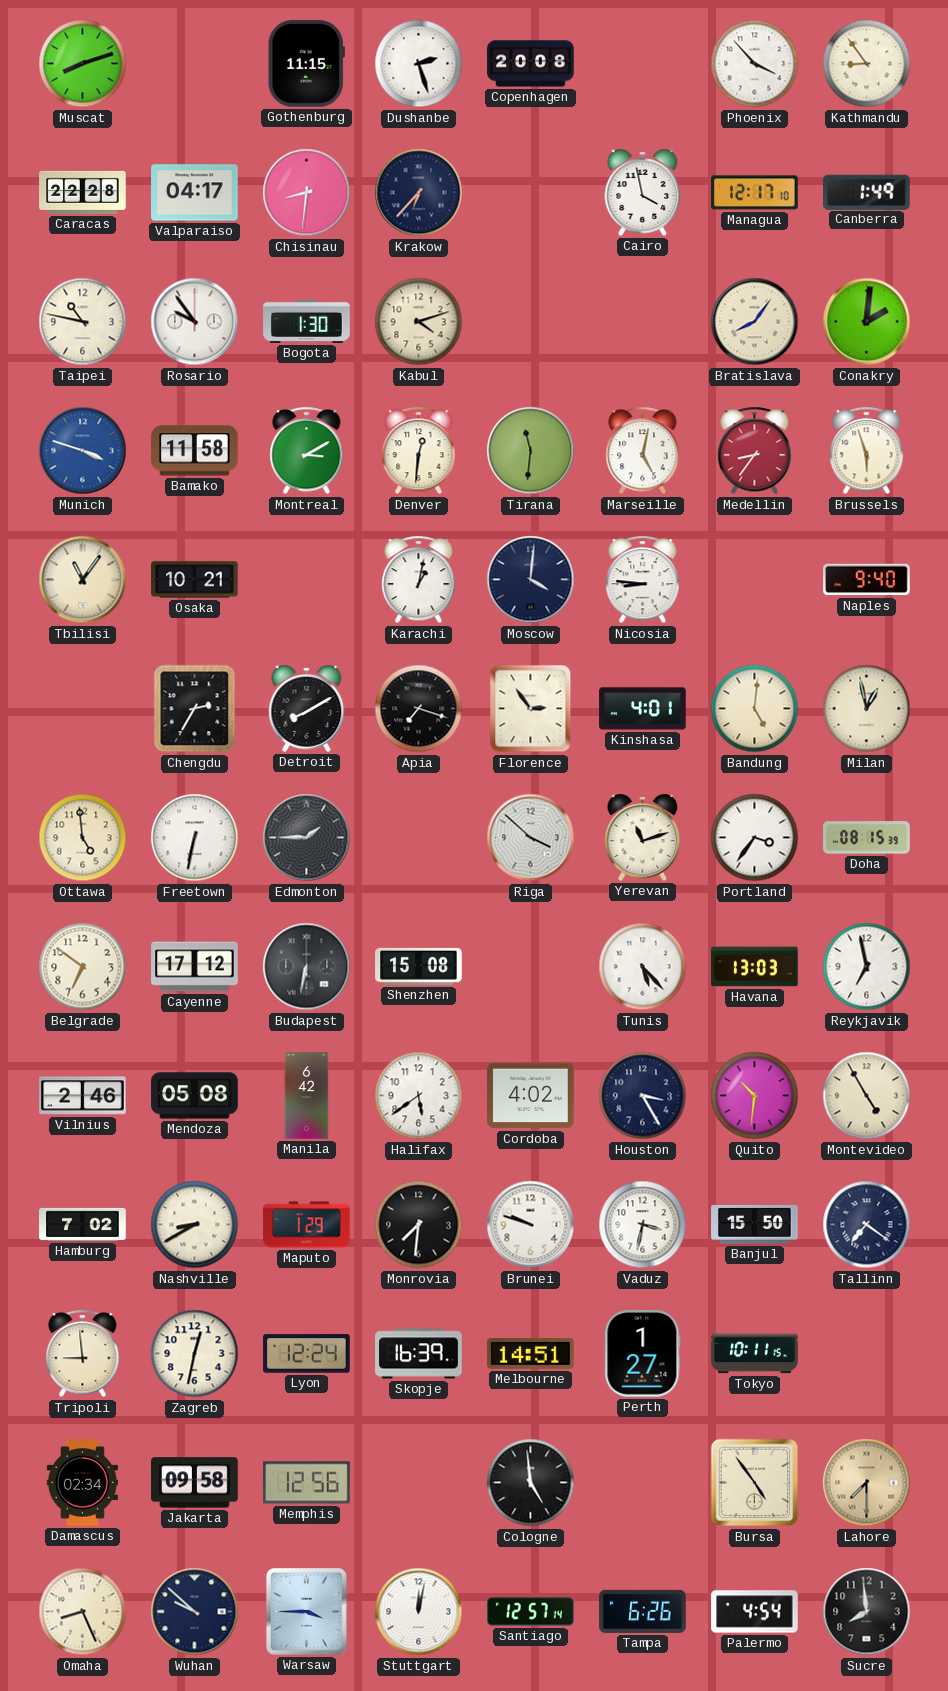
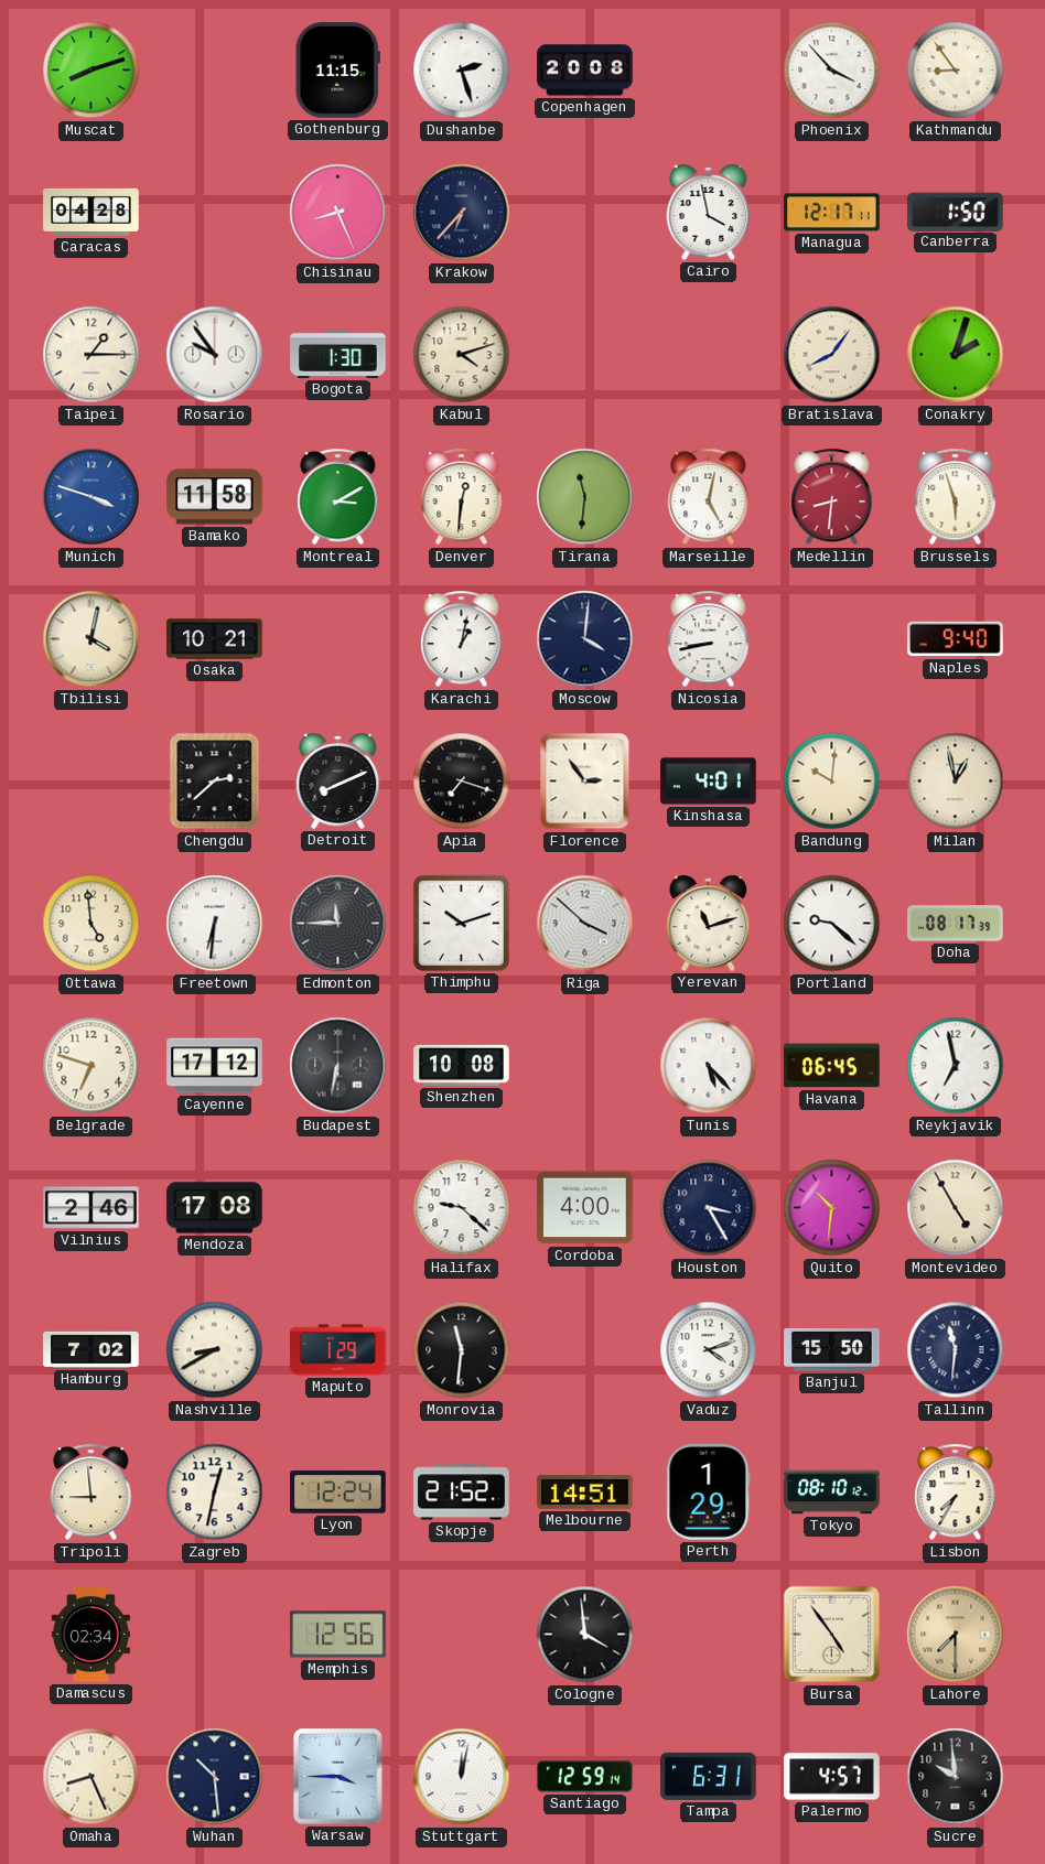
Caracas: 22:28 -> 04:28
Valparaiso: 04:17 -> none
Chisinau: 8:31 -> 8:26
Managua: 12:17:10 -> 12:17:11
Canberra: 1:49 -> 1:50
Taipei: 10:47 -> 1:15
Conakry: 2:01 -> 2:03
Medellin: 8:36 -> 8:31
Tbilisi: 11:06 -> 4:02
Nicosia: 8:46 -> 8:43
Chengdu: 2:35 -> 2:38
Detroit: 8:10 -> 8:11
Bandung: 5:01 -> 10:01
Freetown: 6:32 -> 6:31
Edmonton: 1:45 -> 11:45
Thimphu: none -> 10:12
Portland: 3:36 -> 9:22
Doha: 08:15 -> 08:17
Belgrade: 6:51 -> 6:48
Shenzhen: 15:08 -> 10:08
Havana: 13:03 -> 06:45
Mendoza: 05:08 -> 17:08
Manila: 6:42 -> none
Halifax: 5:39 -> 9:22
Cordoba: 4:02 -> 4:00
Monrovia: 7:31 -> 11:31
Brunei: 9:48 -> none
Vaduz: 3:32 -> 4:12
Tallinn: 7:21 -> 11:31
Skopje: 16:39 -> 21:52
Perth: 1:27 -> 1:29
Tokyo: 10:11 -> 08:10
Lisbon: none -> 7:35
Jakarta: 09:58 -> none
Cologne: 4:59 -> 3:59
Wuhan: 9:52 -> 10:29
Santiago: 12:57 -> 12:59
Tampa: 6:26 -> 6:31
Palermo: 4:54 -> 4:57
Sucre: 7:59 -> 9:59
